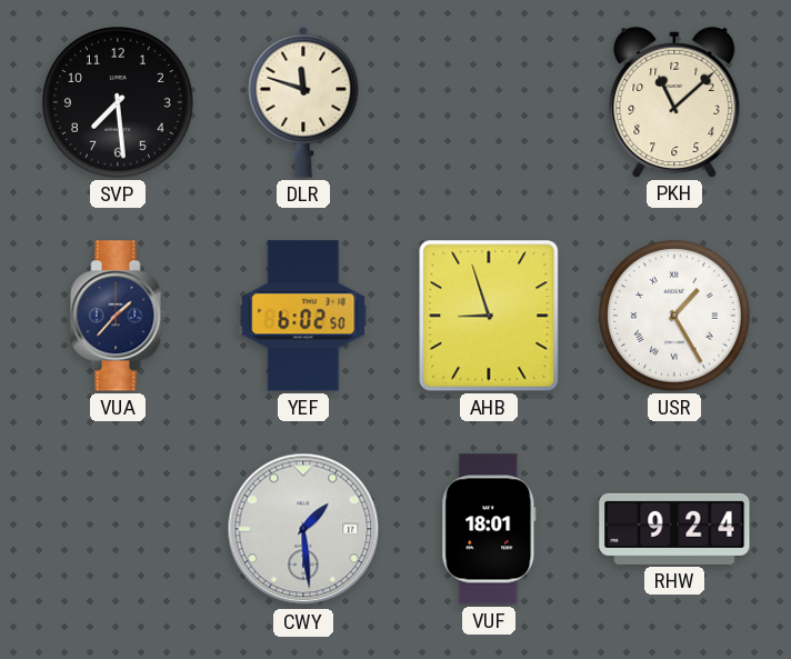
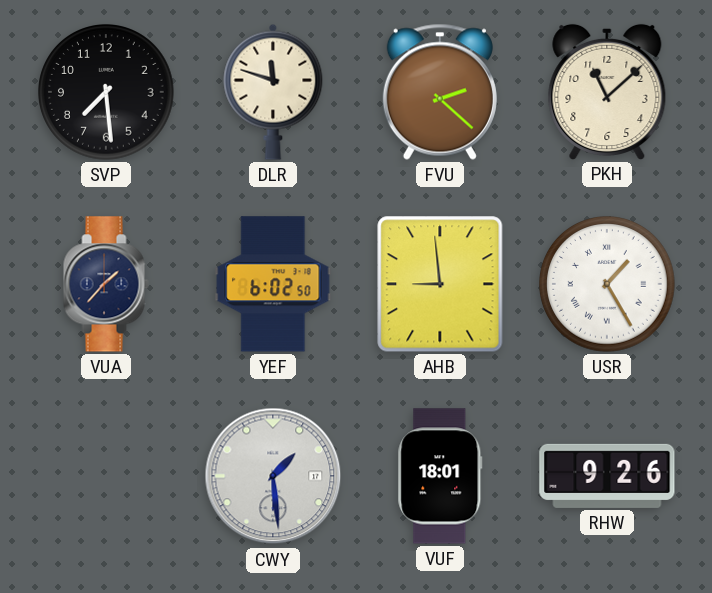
FVU: none -> 2:22
AHB: 8:57 -> 8:59
RHW: 9:24 -> 9:26
